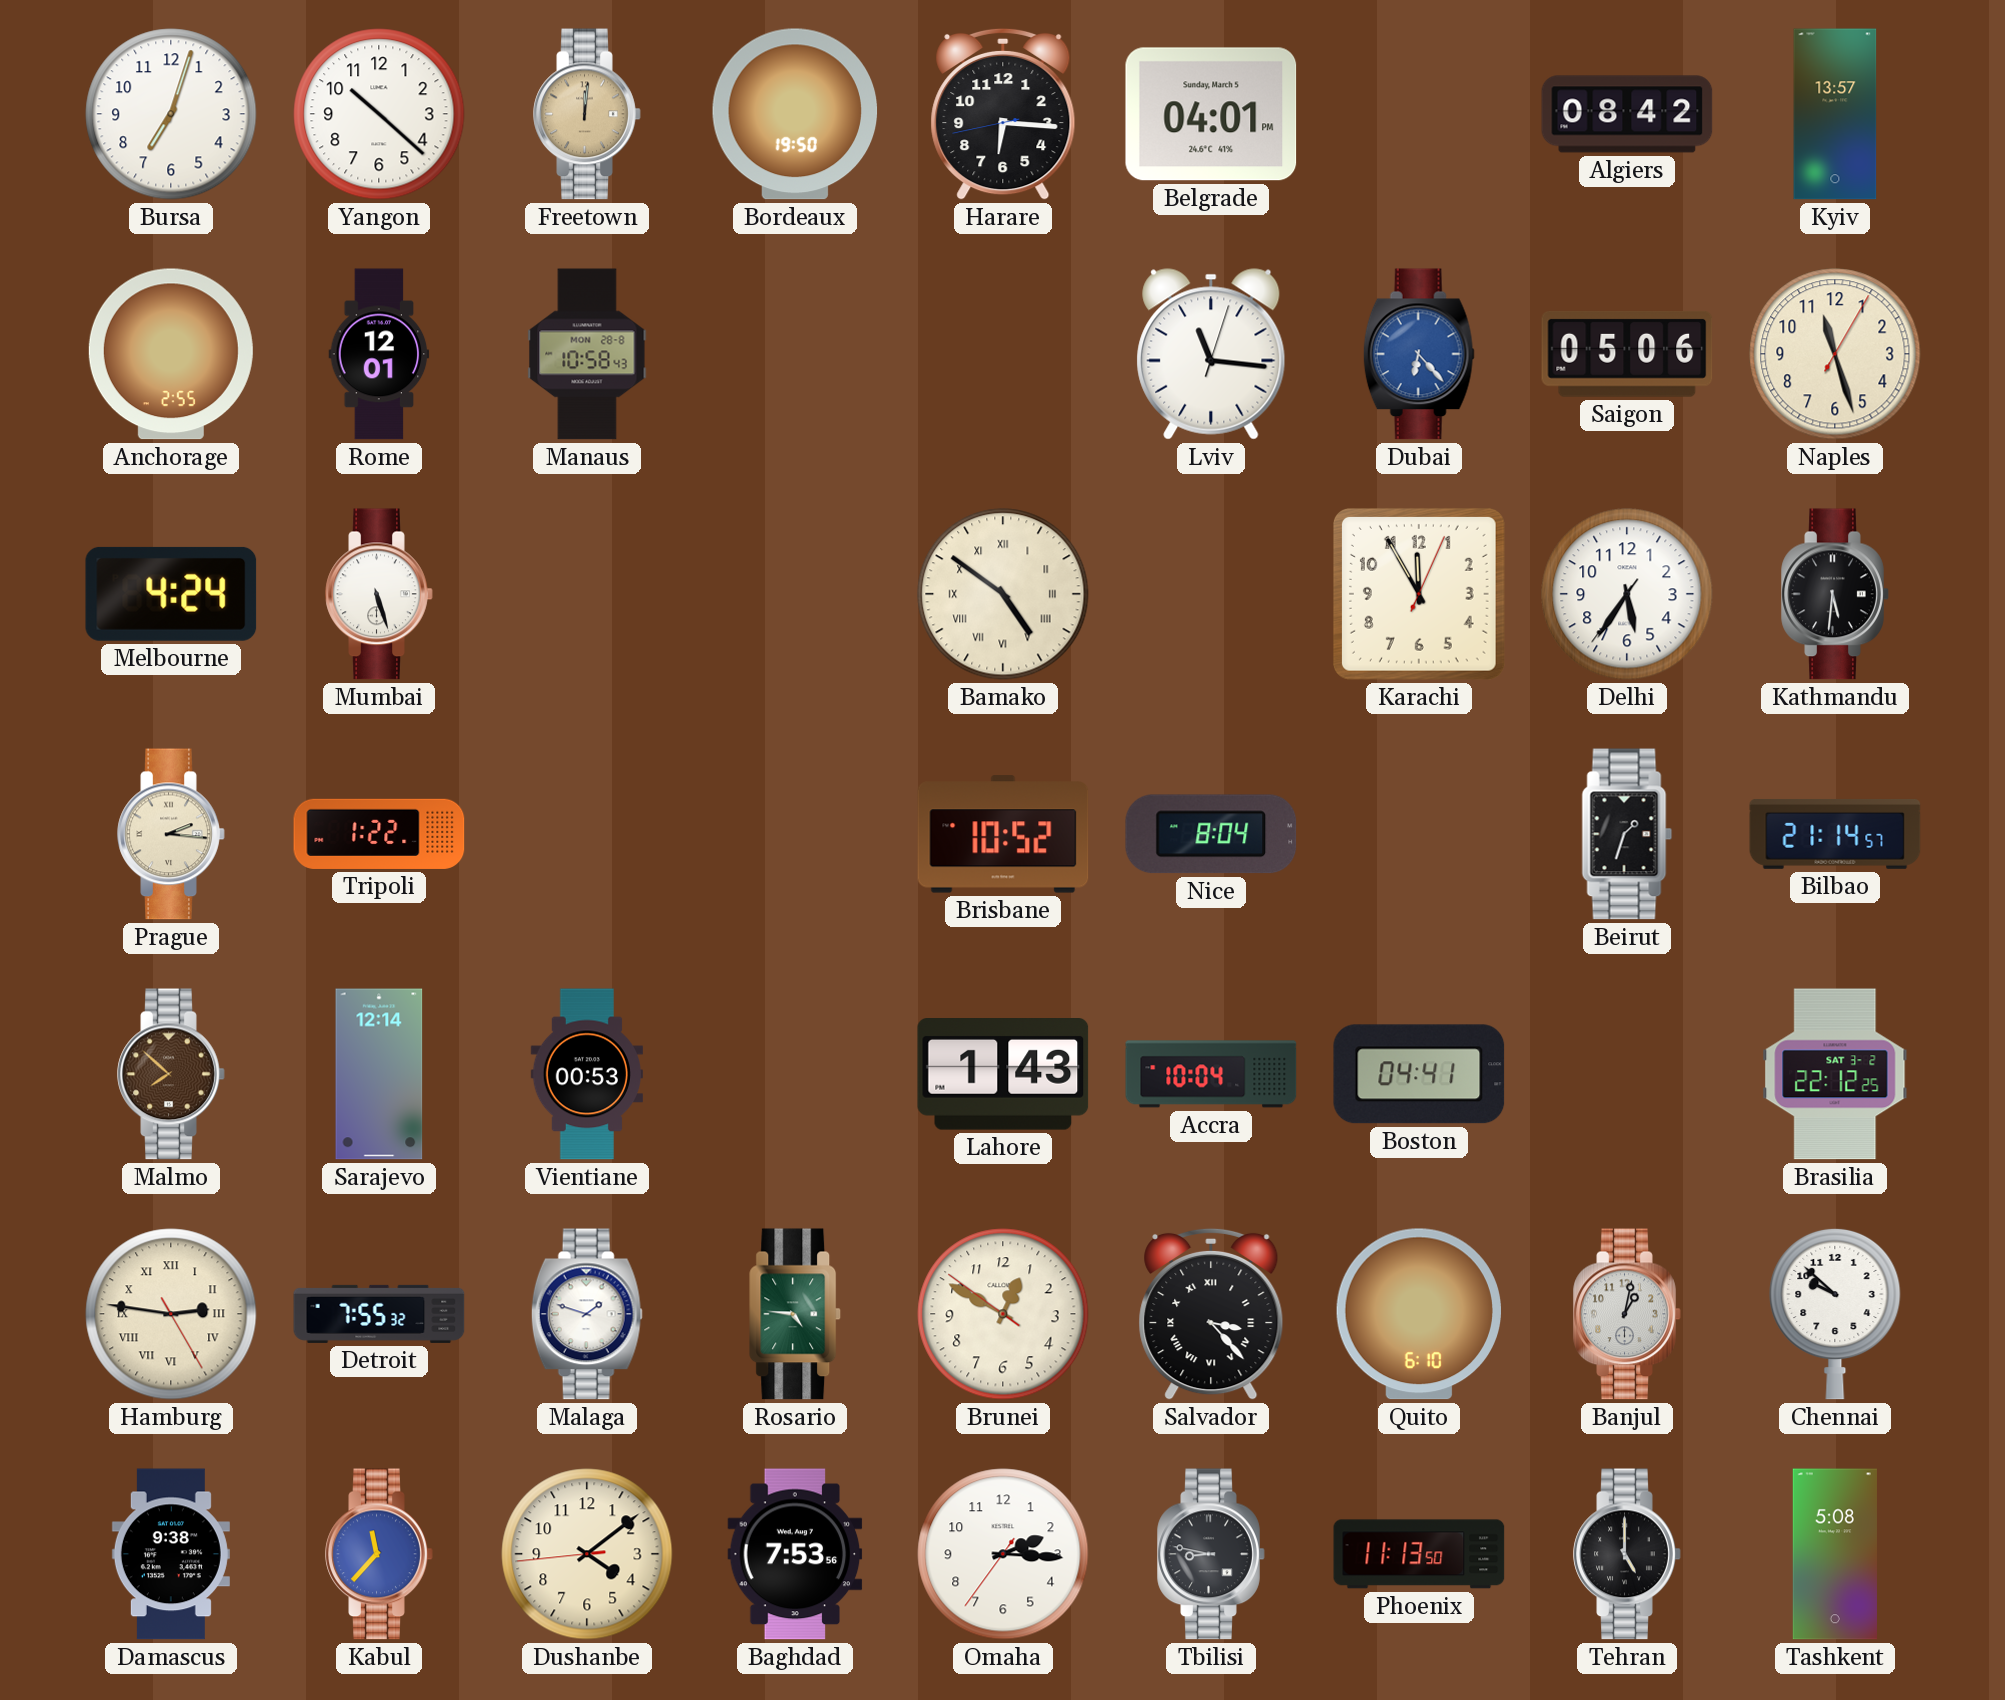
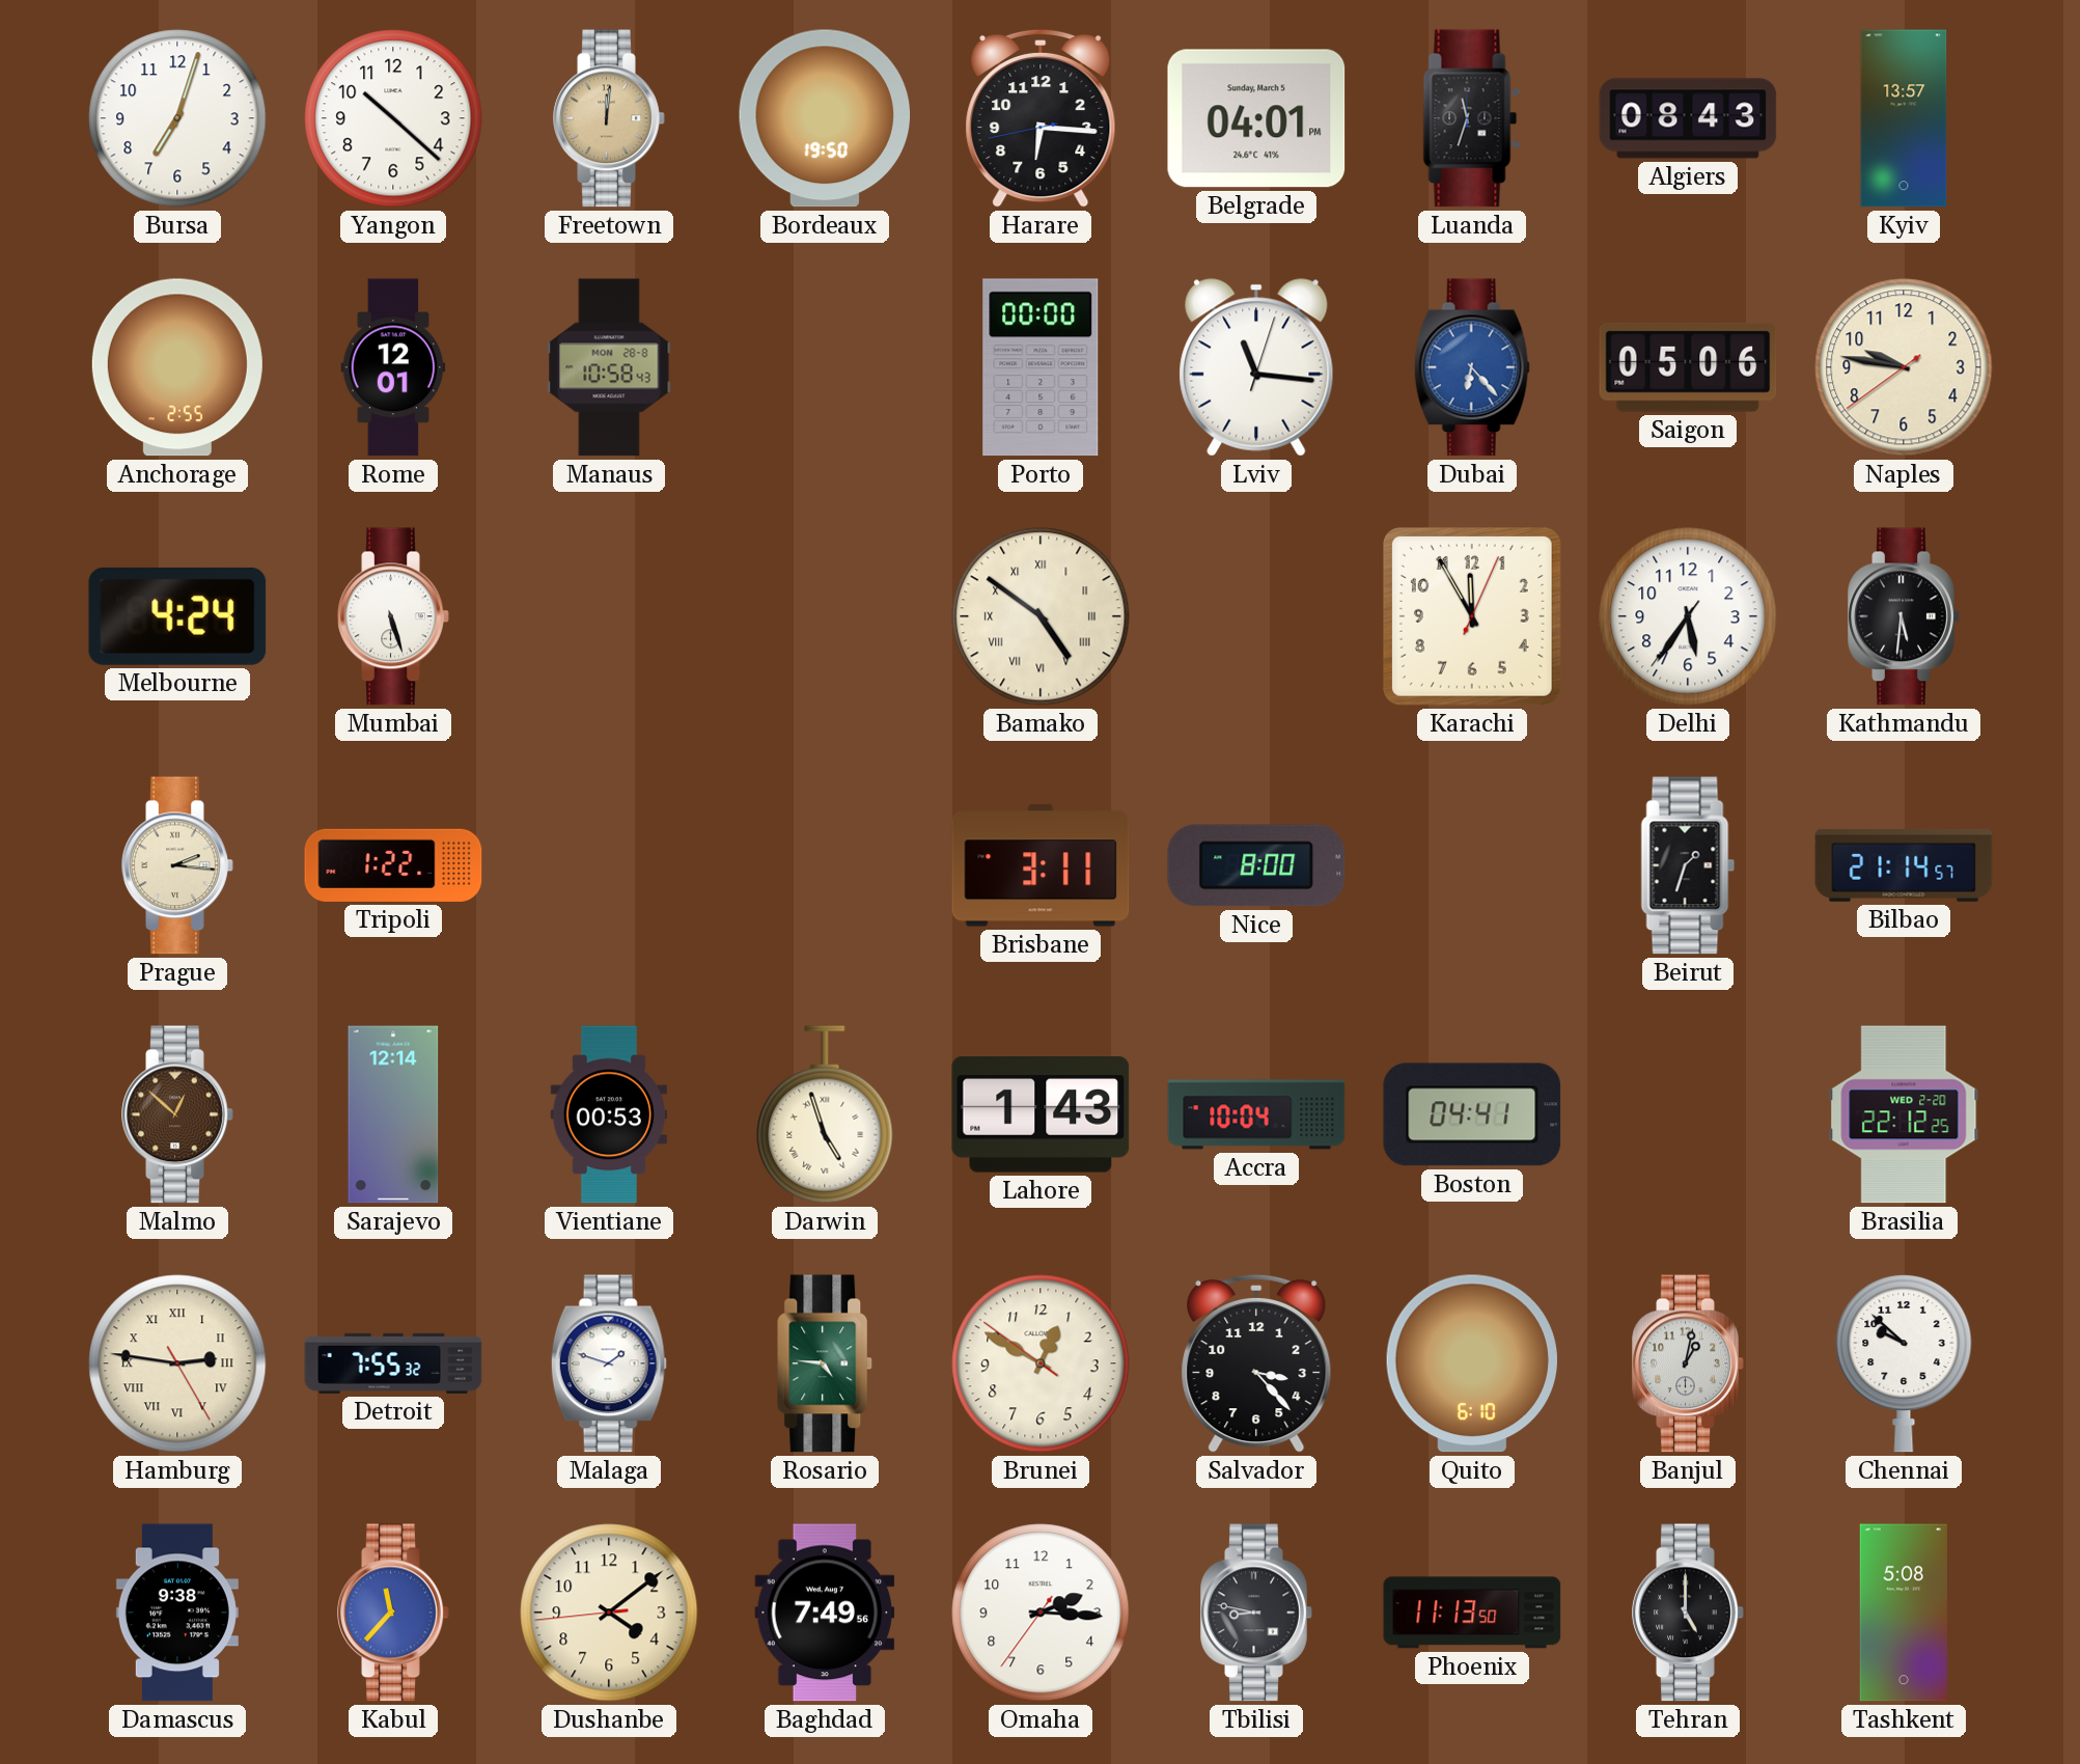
Luanda: none -> 11:33
Algiers: 08:42 -> 08:43
Porto: none -> 00:00
Naples: 11:27 -> 9:46
Brisbane: 10:52 -> 3:11
Nice: 8:04 -> 8:00
Malmo: 7:52 -> 12:52
Darwin: none -> 4:57
Brasilia date: SAT 3-2 -> WED 2-20
Salvador numerals: Roman -> Arabic
Baghdad: 7:53 -> 7:49
